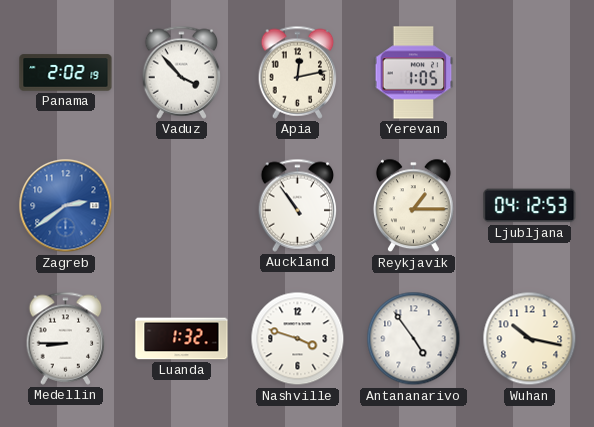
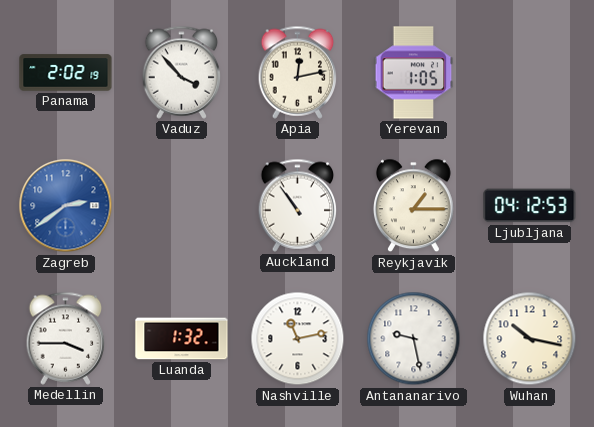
Medellin: 8:45 -> 3:45
Nashville: 3:48 -> 11:13
Antananarivo: 4:54 -> 9:28
